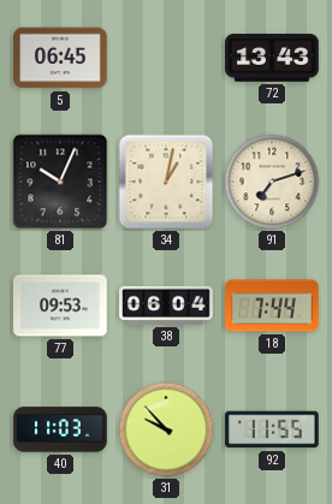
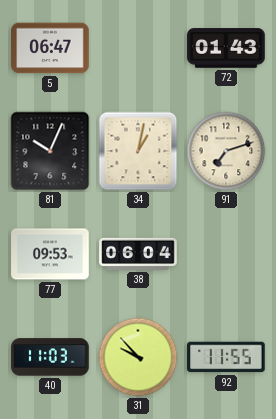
5: 06:45 -> 06:47
72: 13:43 -> 01:43
18: 7:44 -> none
